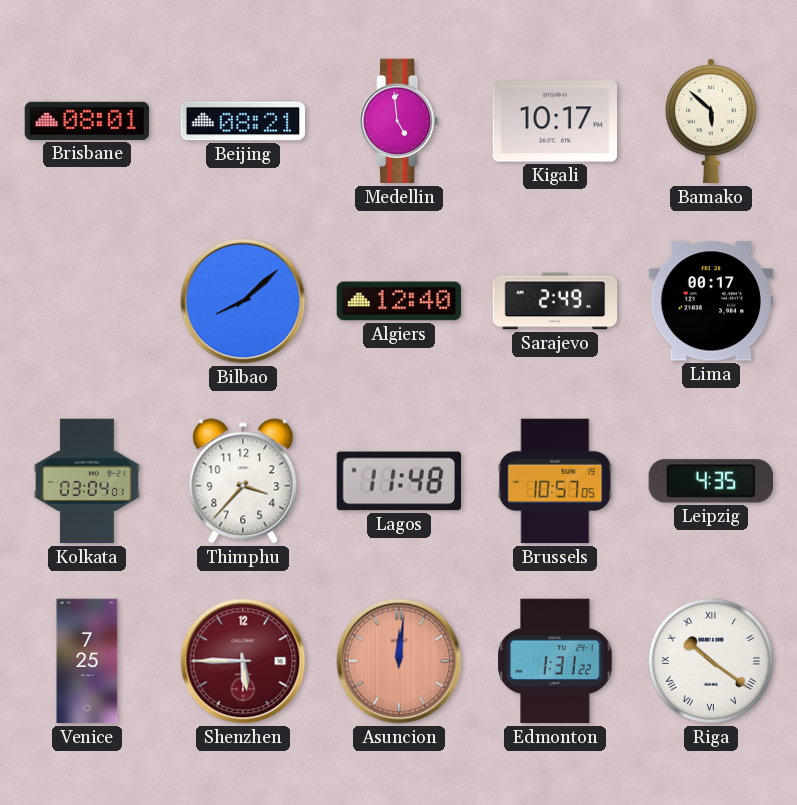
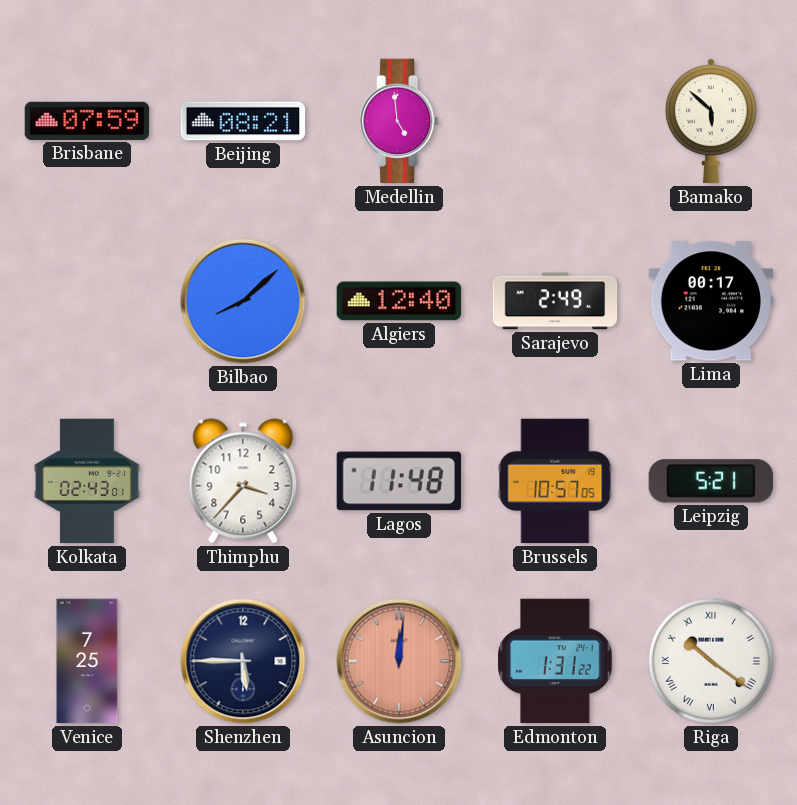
Brisbane: 08:01 -> 07:59
Kigali: 10:17 -> none
Kolkata: 03:04 -> 02:43
Leipzig: 4:35 -> 5:21
Shenzhen dial: burgundy -> navy
